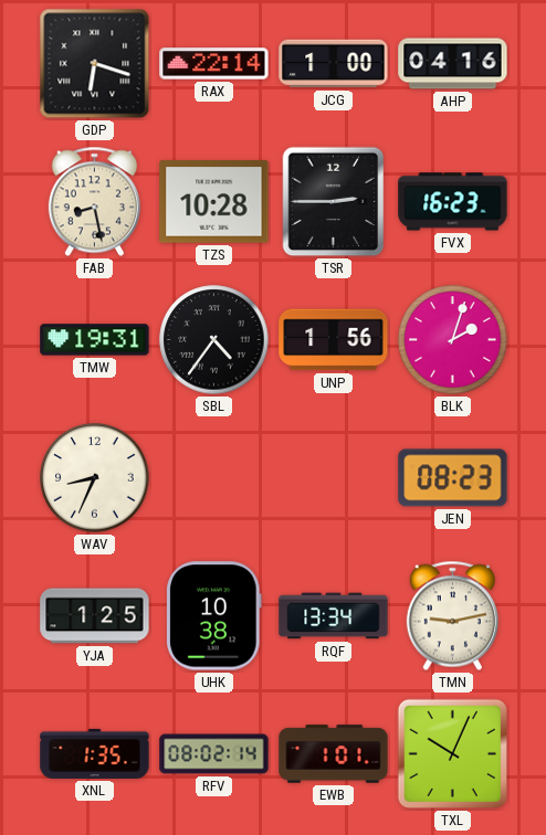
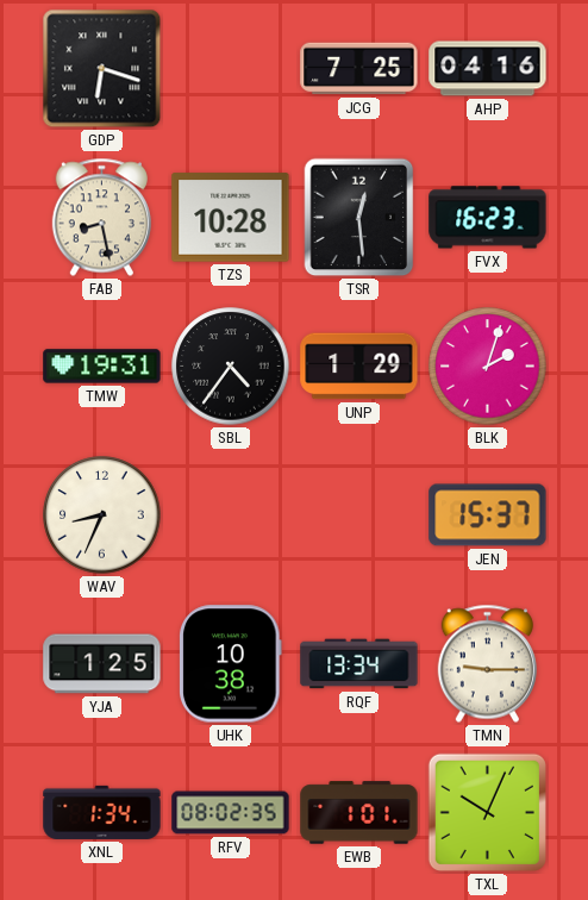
RAX: 22:14 -> none
JCG: 1:00 -> 7:25
TSR: 2:45 -> 12:29
UNP: 1:56 -> 1:29
JEN: 08:23 -> 15:37
TMN: 9:13 -> 9:15
XNL: 1:35 -> 1:34
RFV: 08:02:14 -> 08:02:35
